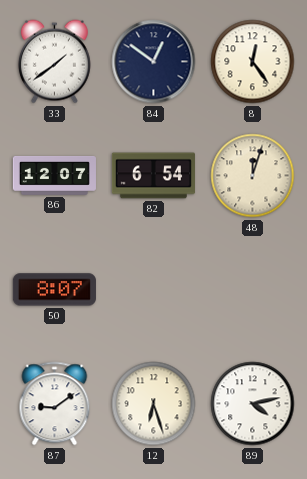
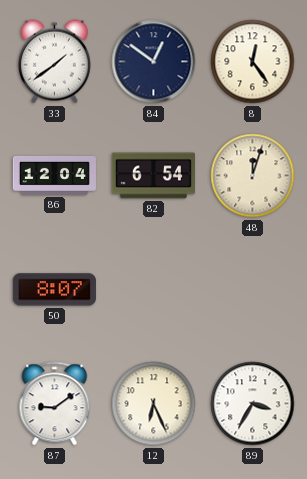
86: 12:07 -> 12:04
12: 6:27 -> 6:26
89: 4:13 -> 3:35
